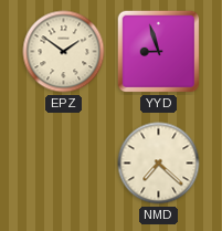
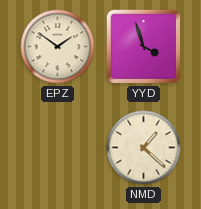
YYD: 8:57 -> 3:57
NMD: 7:22 -> 1:22
